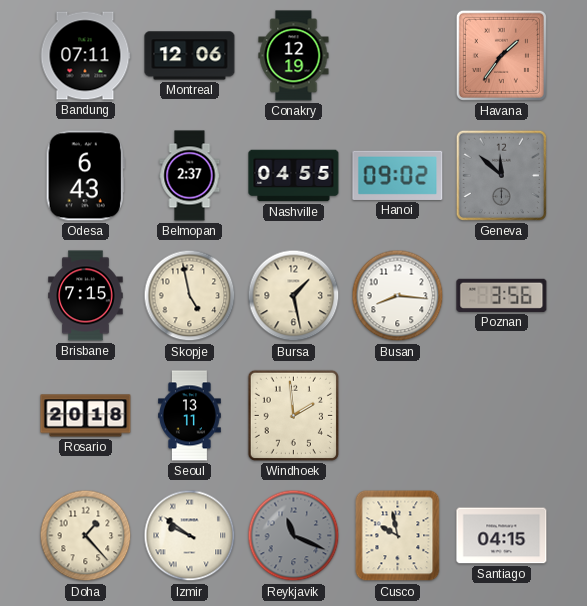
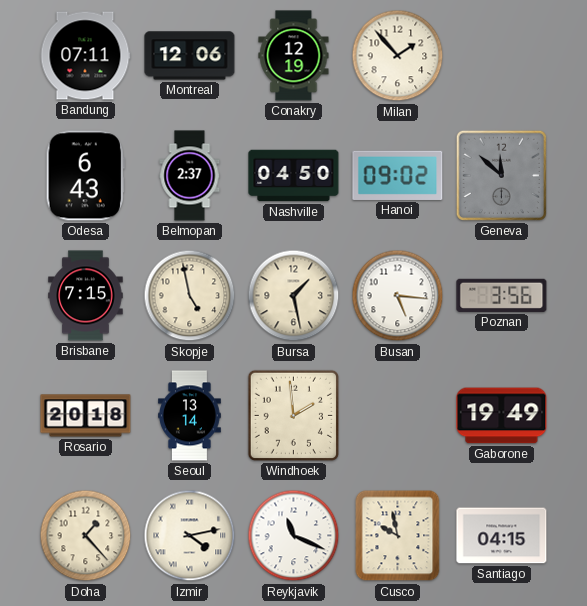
Milan: none -> 1:53
Havana: 1:36 -> none
Nashville: 04:55 -> 04:50
Busan: 8:16 -> 5:16
Seoul: 13:11 -> 13:14
Gaborone: none -> 19:49
Izmir: 9:51 -> 4:13
Reykjavik dial: grey -> white
